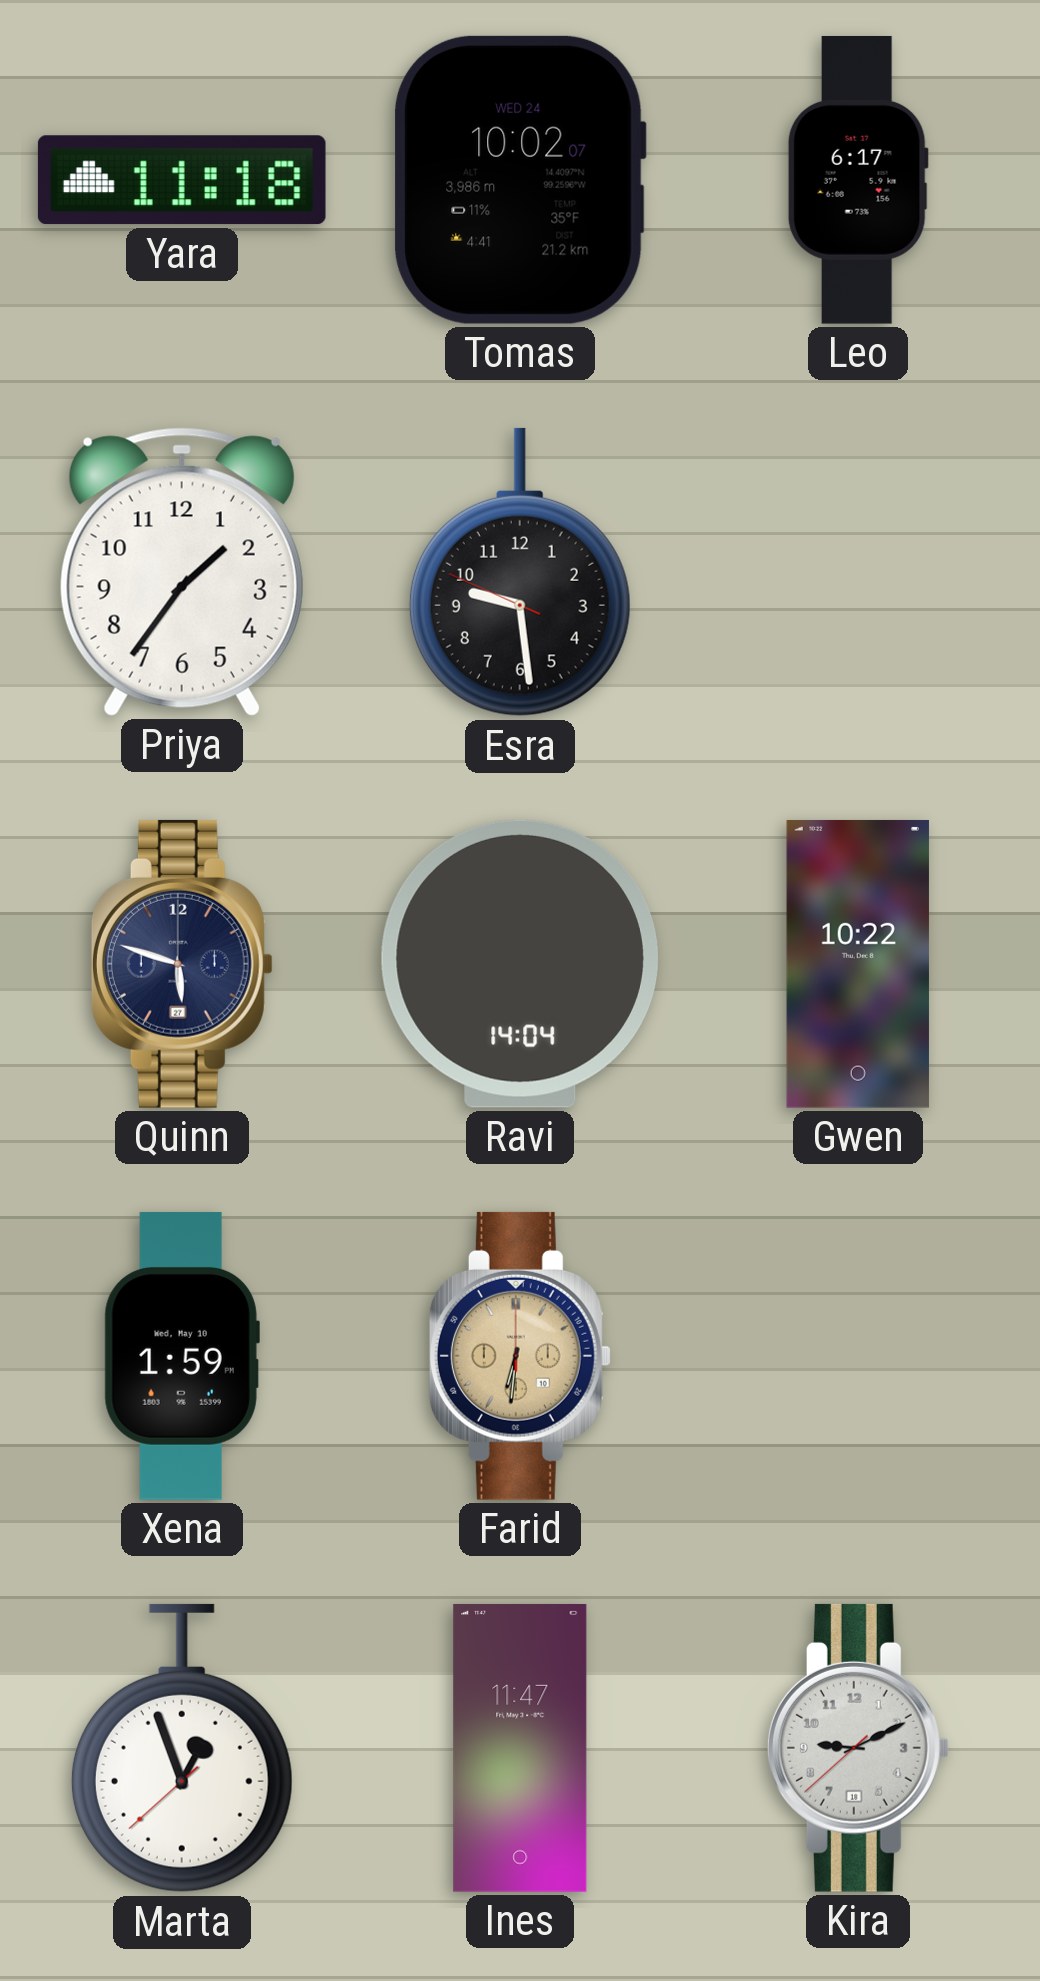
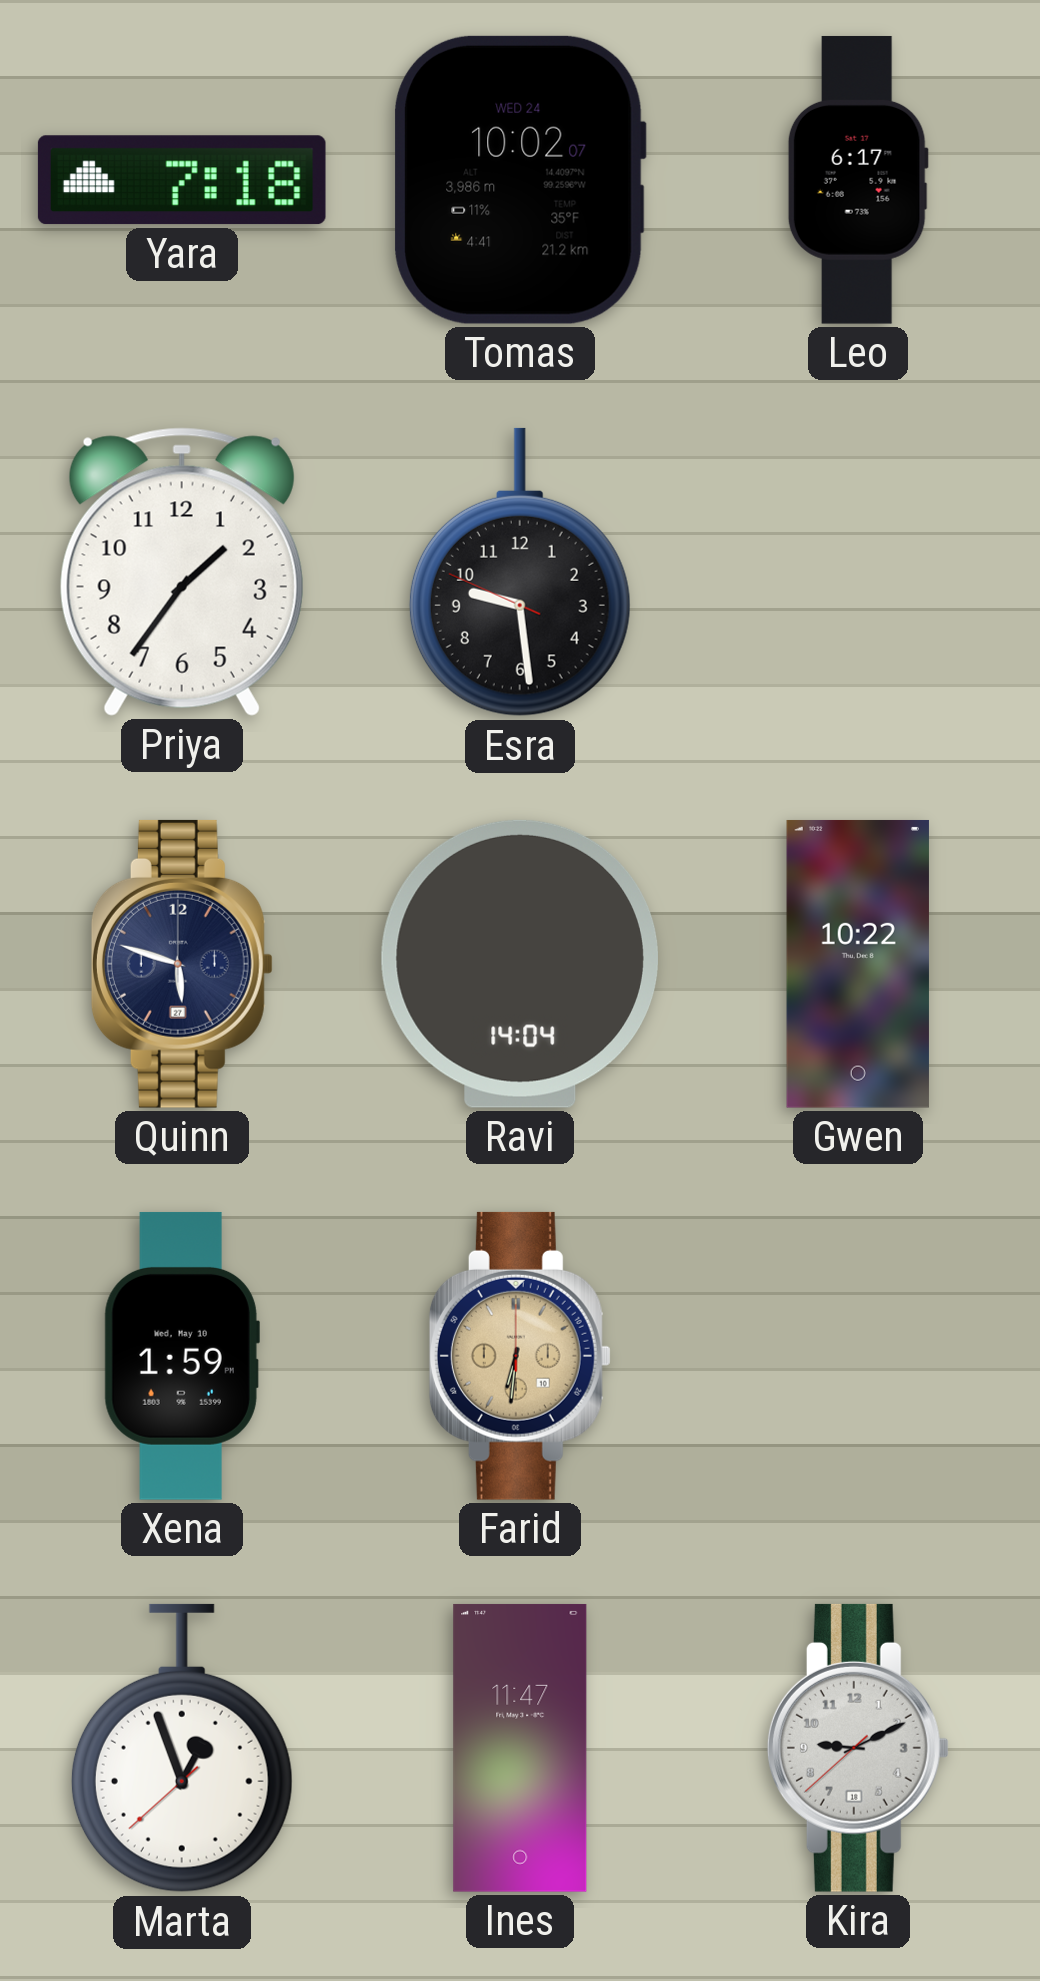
Yara: 11:18 -> 7:18
